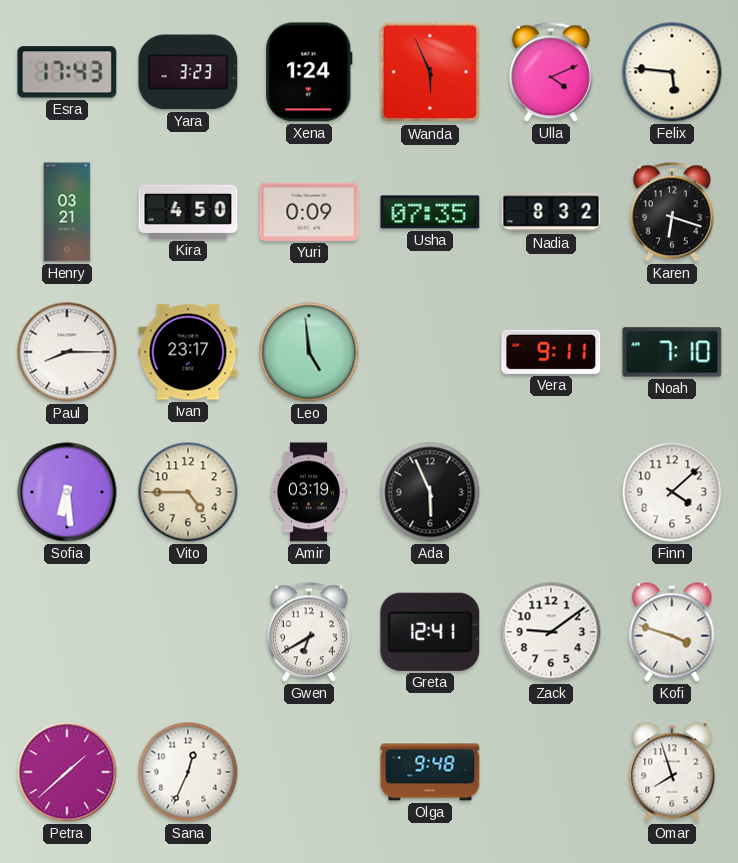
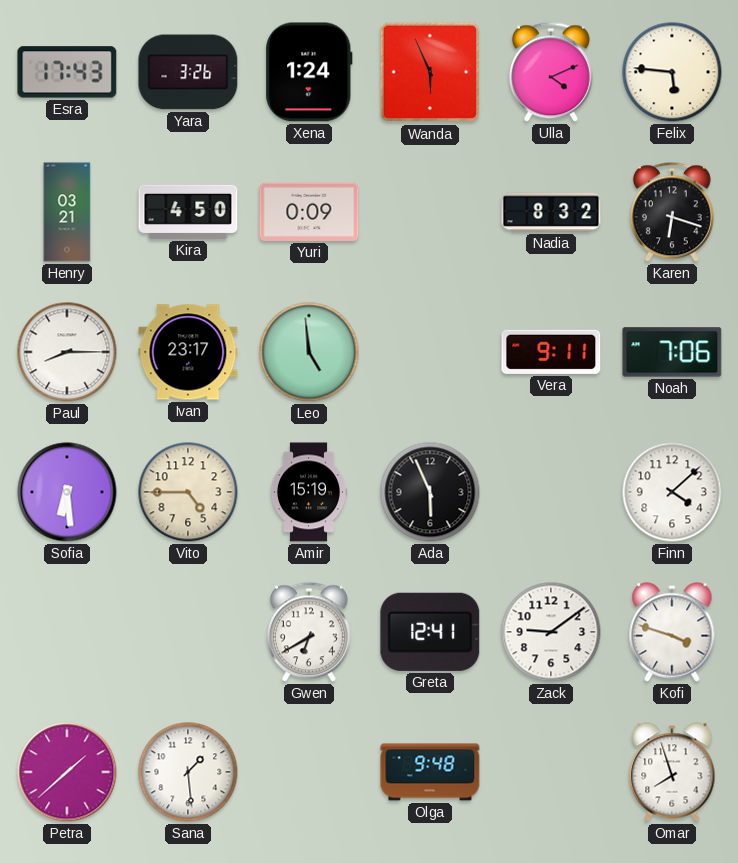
Yara: 3:23 -> 3:26
Usha: 07:35 -> none
Noah: 7:10 -> 7:06
Amir: 03:19 -> 15:19
Sana: 12:34 -> 1:29
